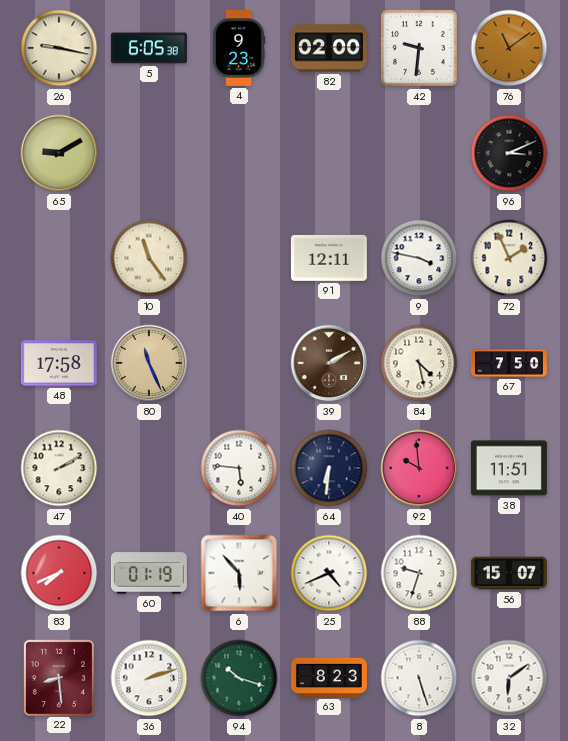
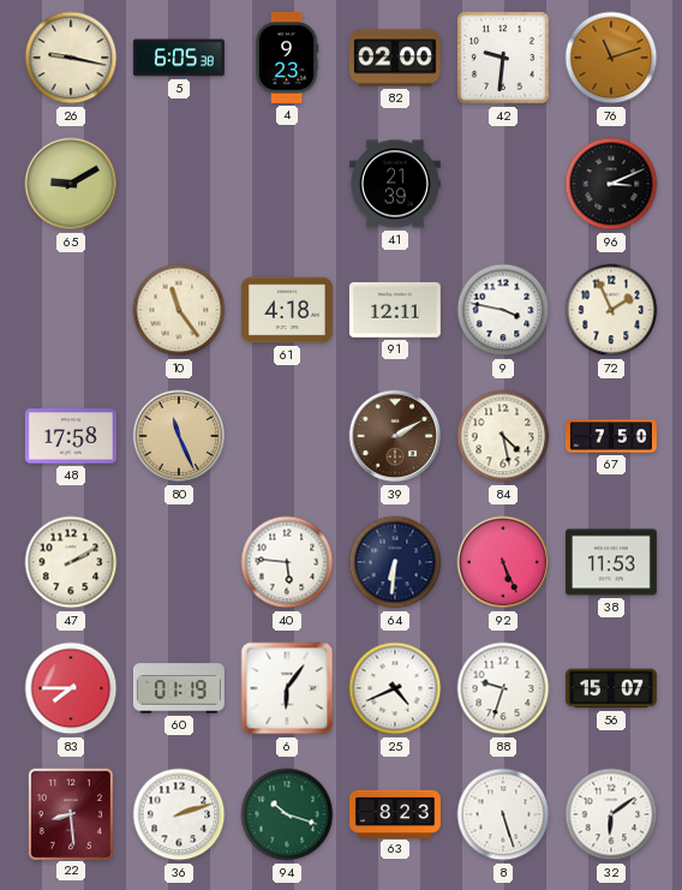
76: 11:09 -> 11:12
41: none -> 21:39
61: none -> 4:18
92: 9:59 -> 5:26
38: 11:51 -> 11:53
83: 7:41 -> 7:45
6: 5:53 -> 6:06
